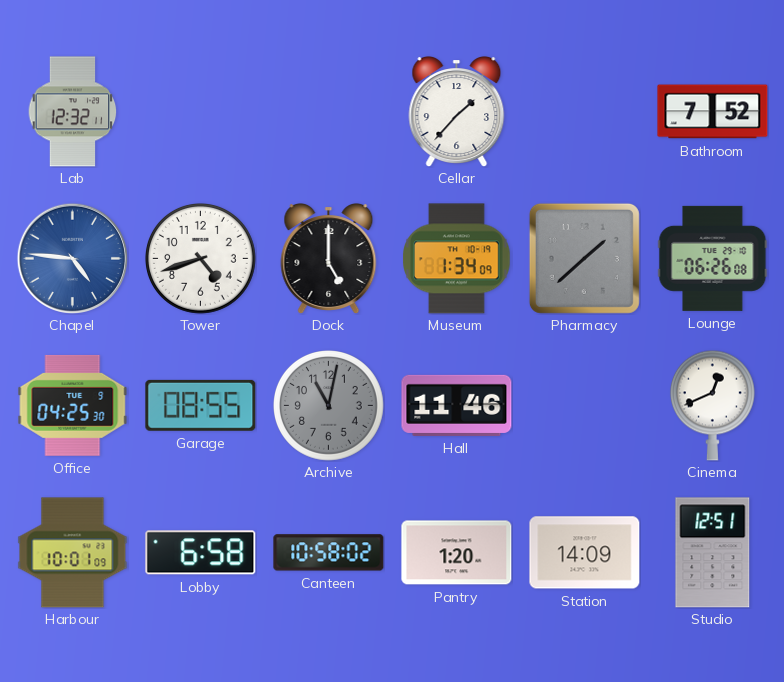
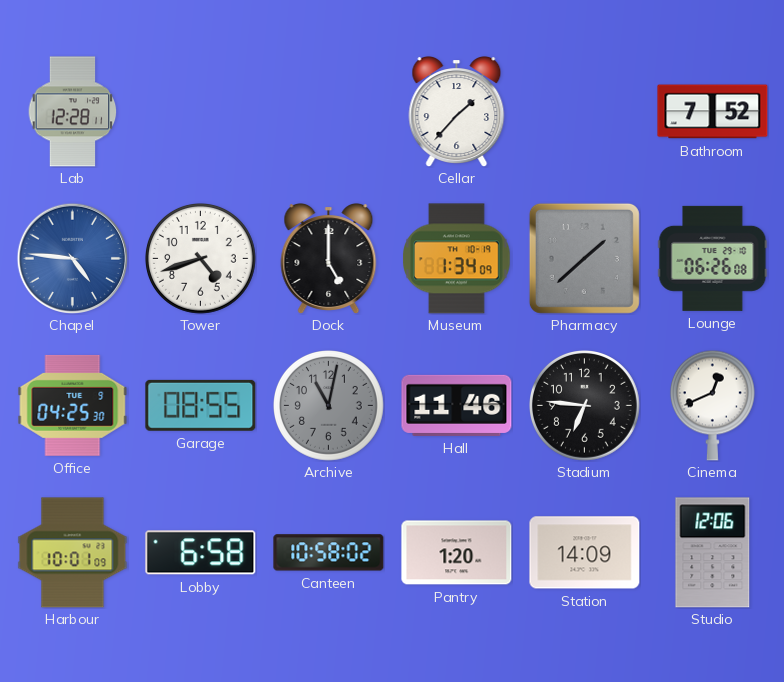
Lab: 12:32 -> 12:28
Stadium: none -> 6:46
Studio: 12:51 -> 12:06
